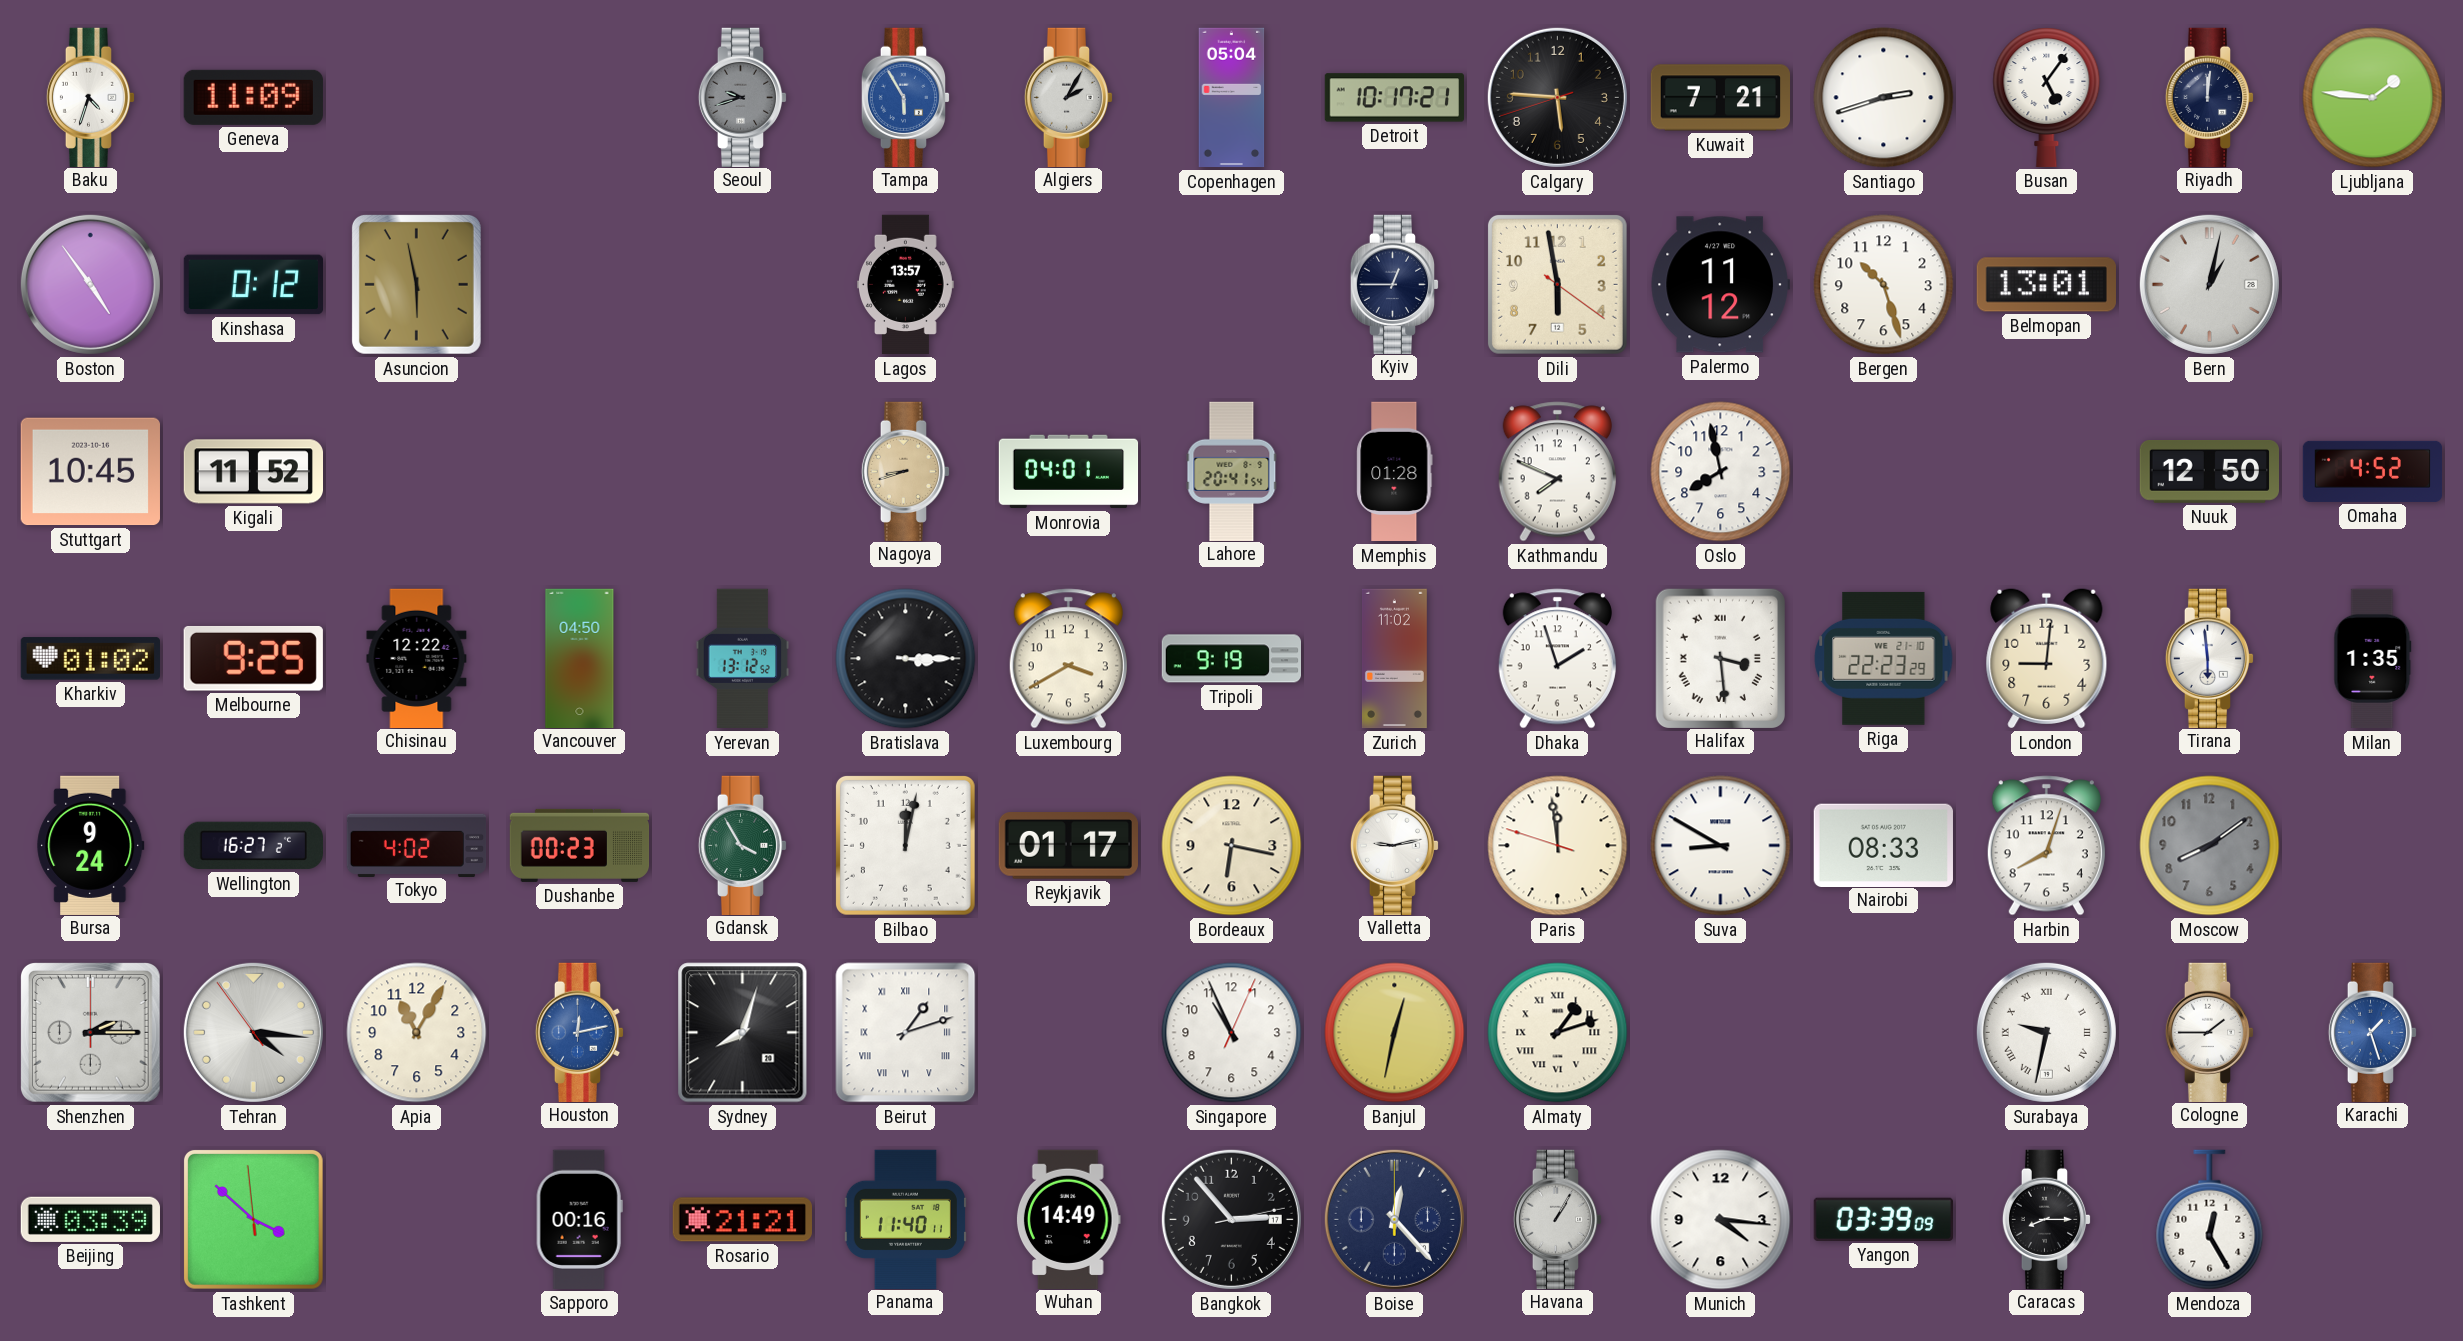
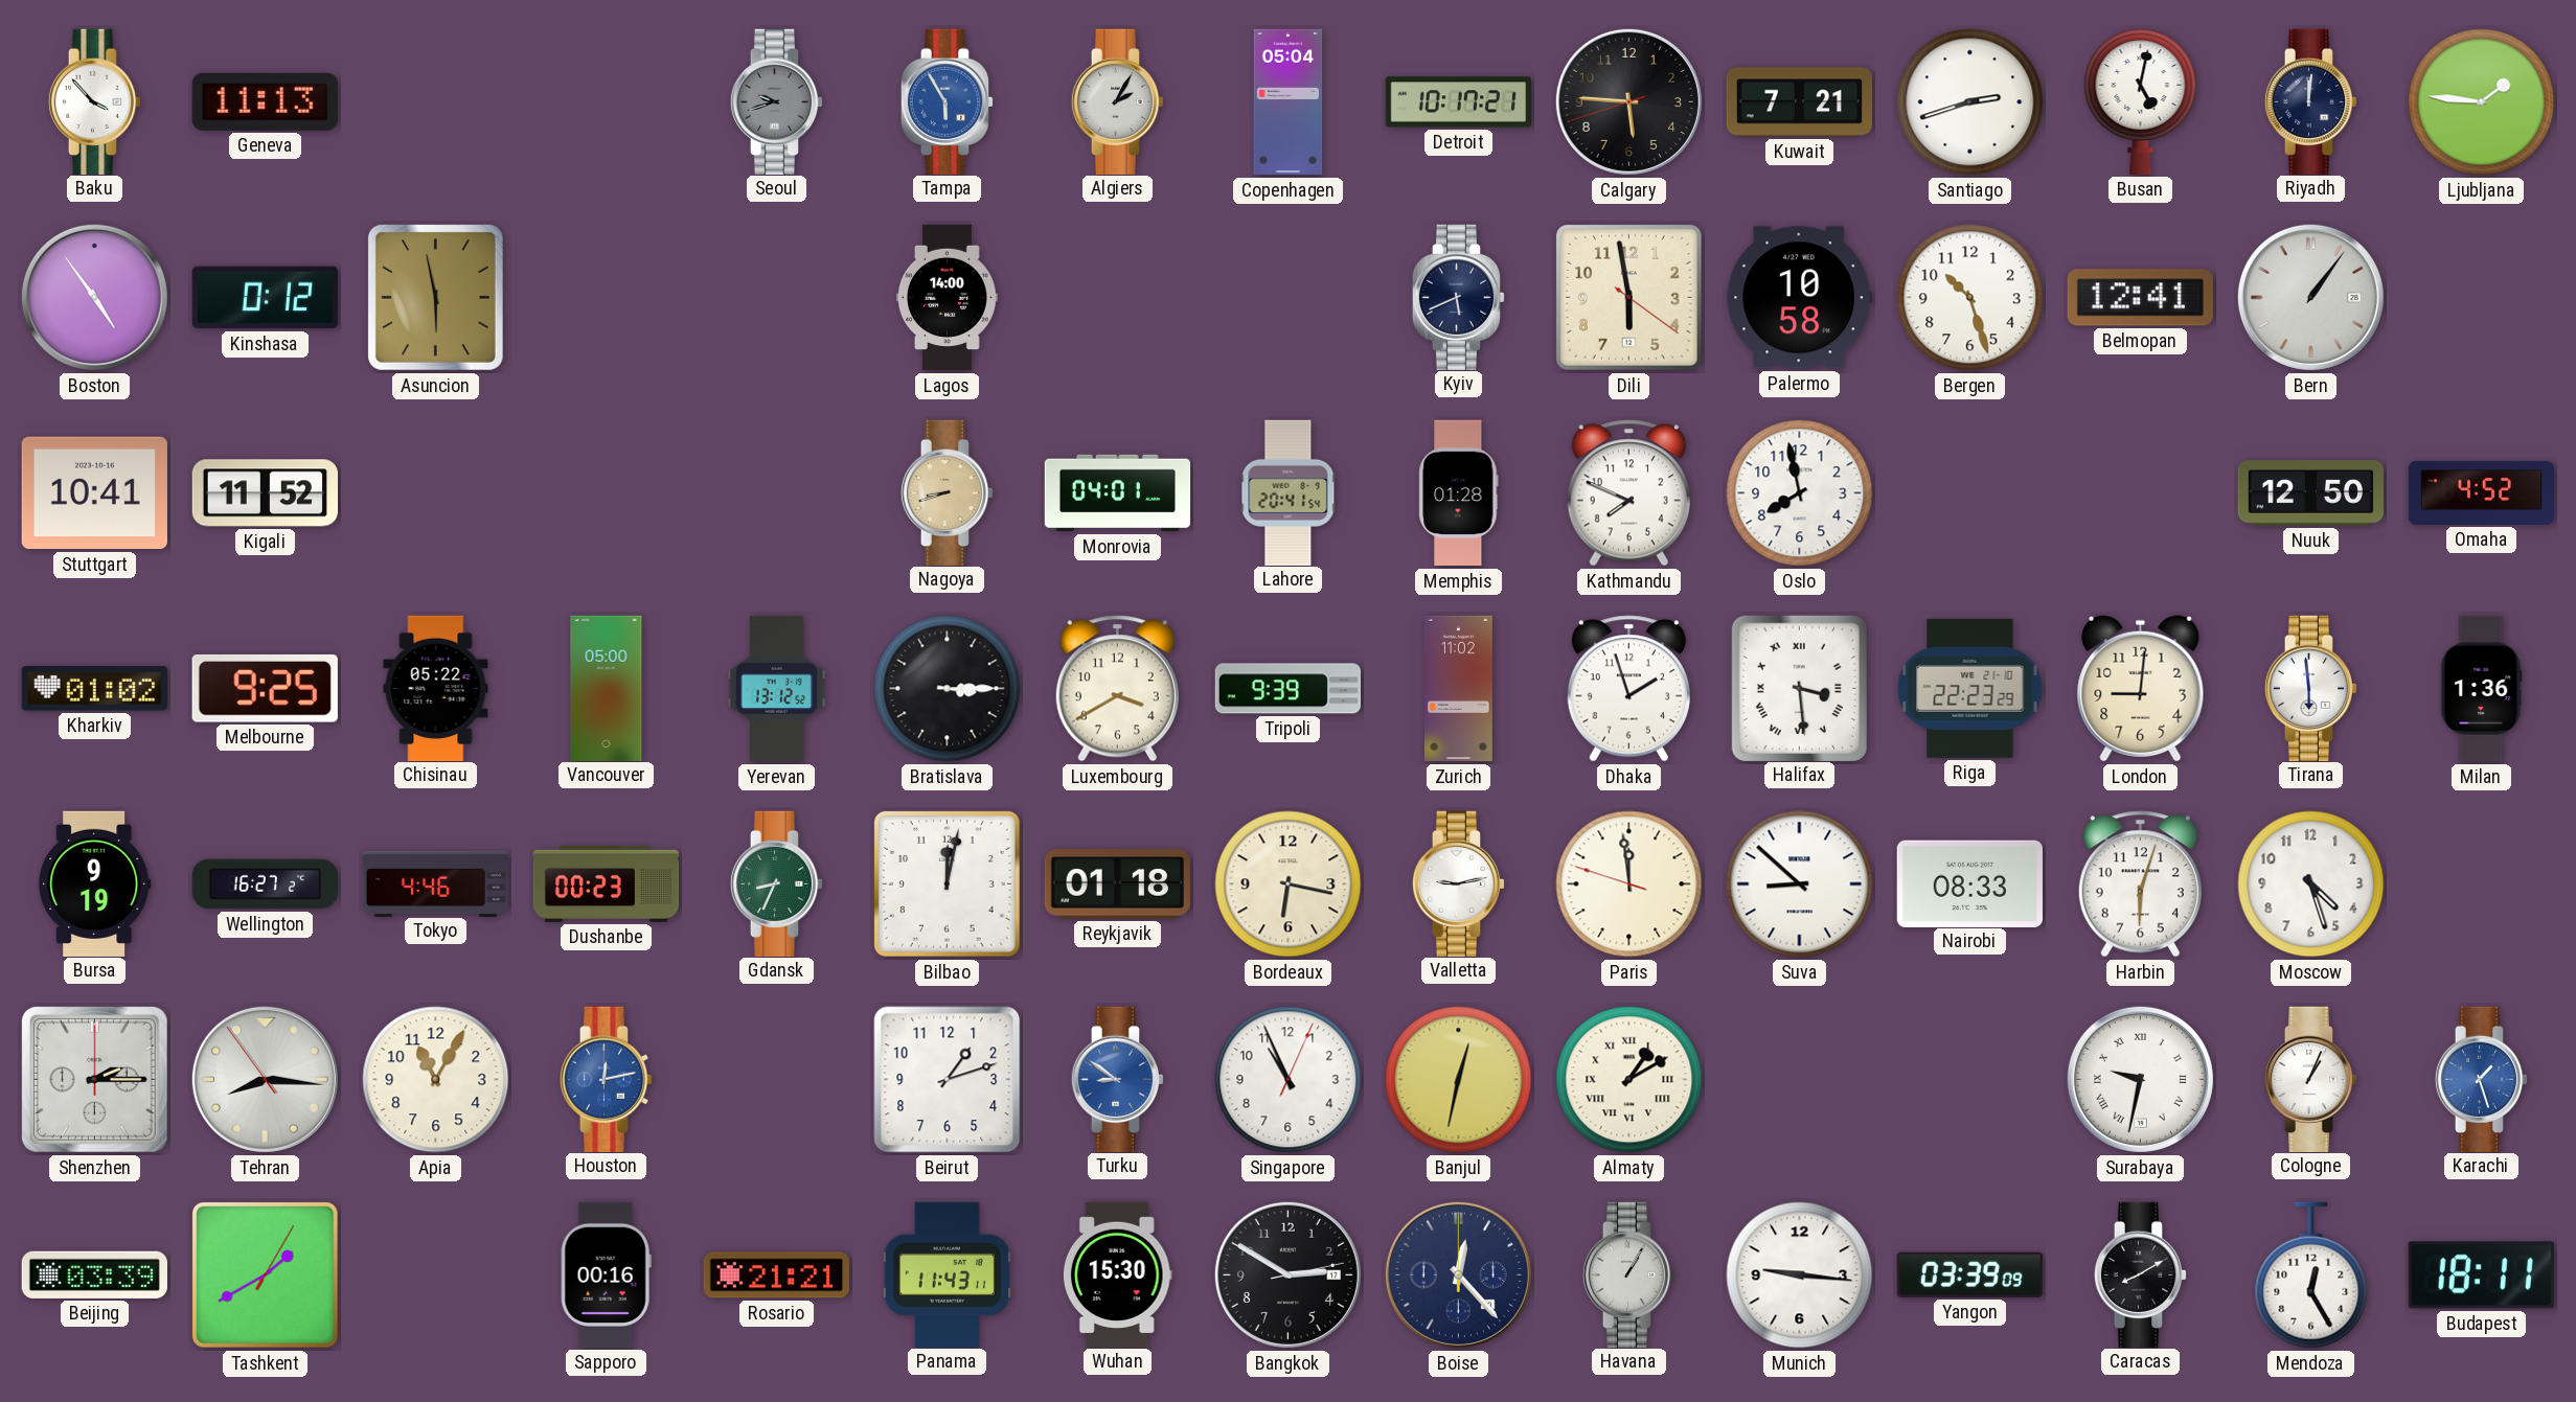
Baku: 4:33 -> 3:53
Geneva: 11:09 -> 11:13
Busan: 5:06 -> 5:02
Lagos: 13:57 -> 14:00
Kyiv: 12:45 -> 5:41
Palermo: 11:12 -> 10:58
Belmopan: 13:01 -> 12:41
Bern: 1:02 -> 1:06
Stuttgart: 10:45 -> 10:41
Chisinau: 12:22 -> 05:22
Vancouver: 04:50 -> 05:00
Tripoli: 9:19 -> 9:39
Milan: 1:35 -> 1:36
Bursa: 9:24 -> 9:19
Tokyo: 4:02 -> 4:46
Gdansk: 3:55 -> 8:34
Reykjavik: 01:17 -> 01:18
Suva: 8:50 -> 8:52
Harbin: 8:03 -> 6:03
Moscow: 8:09 -> 4:27
Moscow dial: grey -> white
Tehran: 4:15 -> 8:15
Sydney: 8:03 -> none
Beirut numerals: Roman -> Arabic
Turku: none -> 8:51
Almaty: 1:12 -> 1:10
Cologne: 1:45 -> 1:04
Tashkent: 3:51 -> 1:40
Panama: 11:40 -> 11:43
Wuhan: 14:49 -> 15:30
Bangkok: 2:53 -> 2:50
Munich: 4:16 -> 9:16
Caracas: 8:15 -> 8:10
Budapest: none -> 18:11
